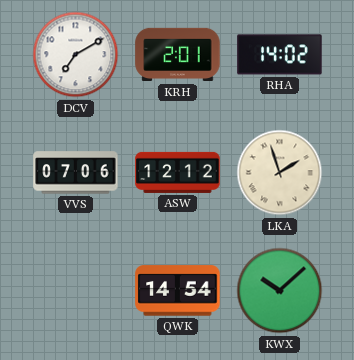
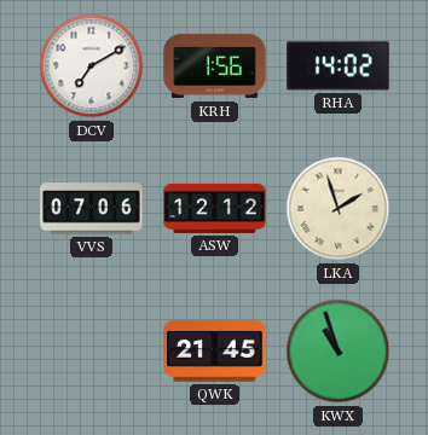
KRH: 2:01 -> 1:56
QWK: 14:54 -> 21:45
KWX: 10:08 -> 10:57
